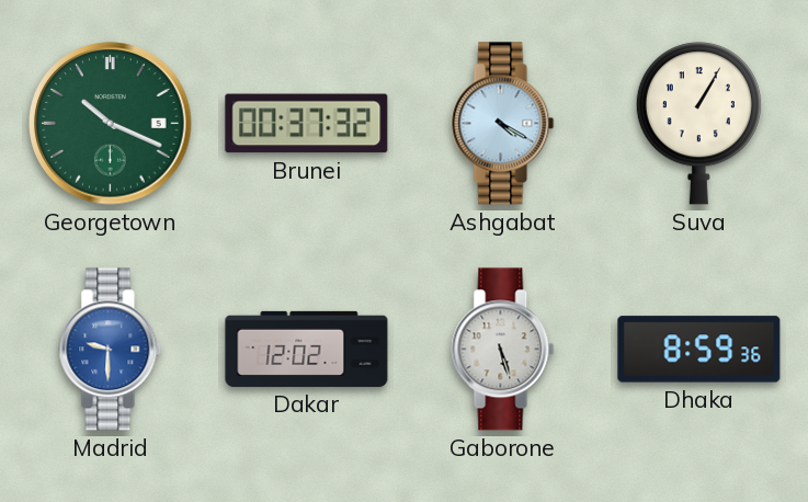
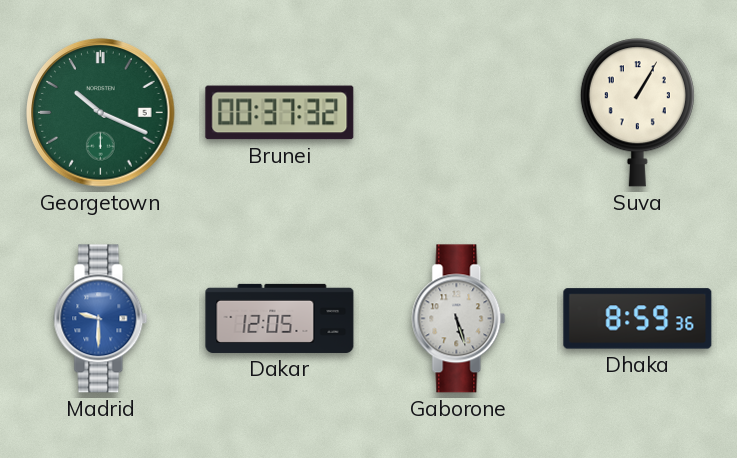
Ashgabat: 4:20 -> none
Dakar: 12:02 -> 12:05
